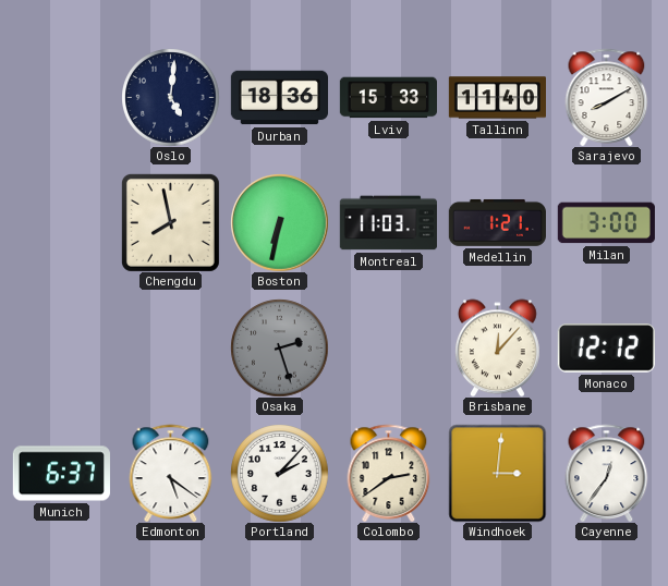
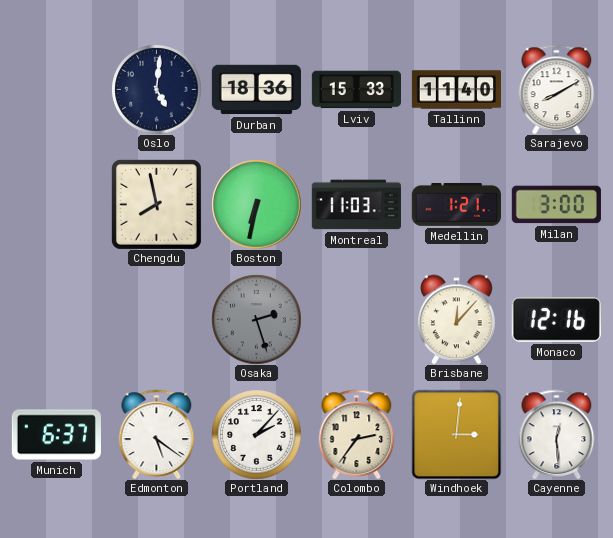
Monaco: 12:12 -> 12:16
Colombo: 2:39 -> 2:36
Cayenne: 12:36 -> 12:29
